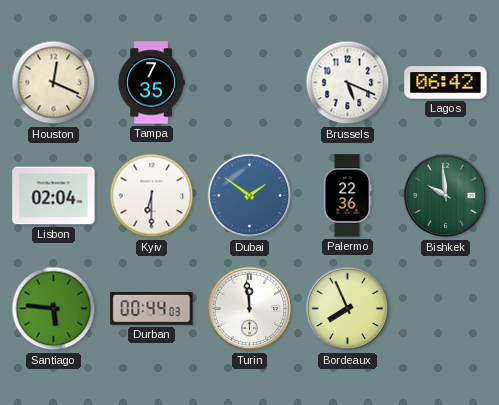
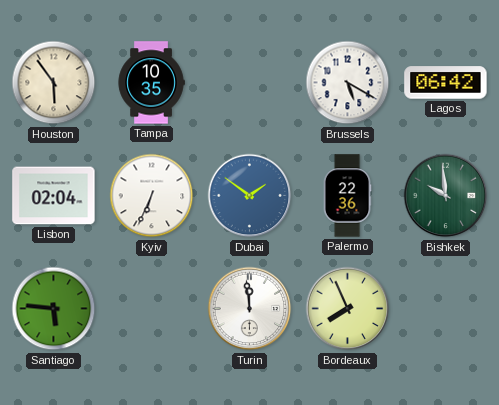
Houston: 12:19 -> 5:54
Tampa: 7:35 -> 10:35
Brussels: 5:19 -> 5:20
Kyiv: 6:30 -> 6:34
Durban: 00:44 -> none
